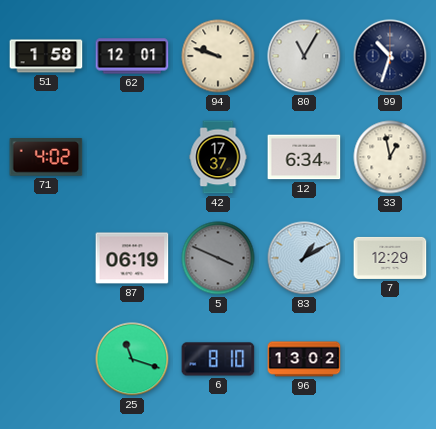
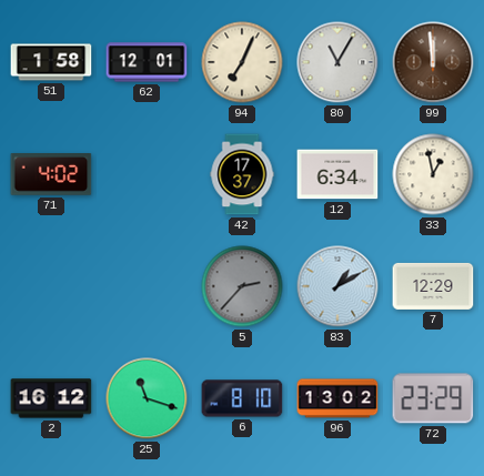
94: 9:48 -> 7:04
99: 10:33 -> 11:59
99 dial: navy -> brown
87: 06:19 -> none
5: 3:49 -> 2:37
2: none -> 16:12
72: none -> 23:29
